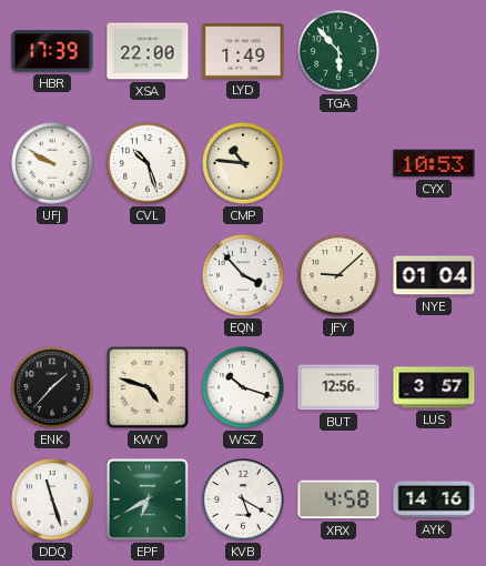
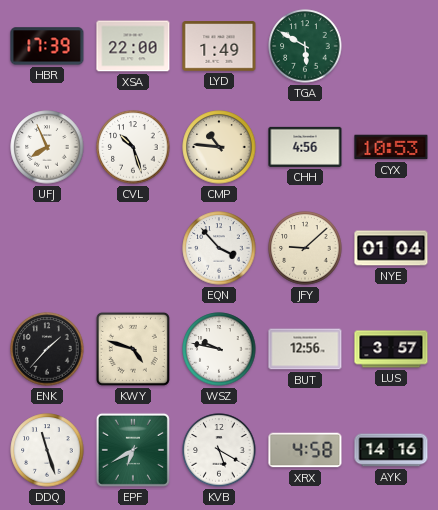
TGA: 5:53 -> 5:50
UFJ: 9:50 -> 7:56
CHH: none -> 4:56
WSZ: 10:18 -> 9:47
